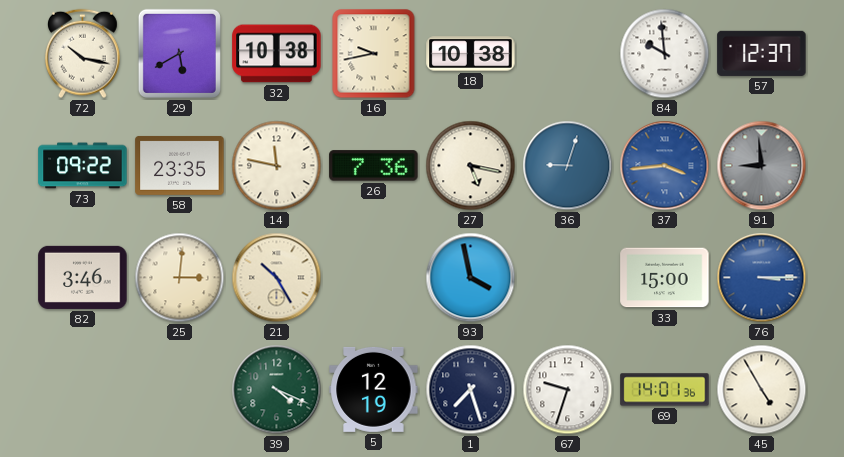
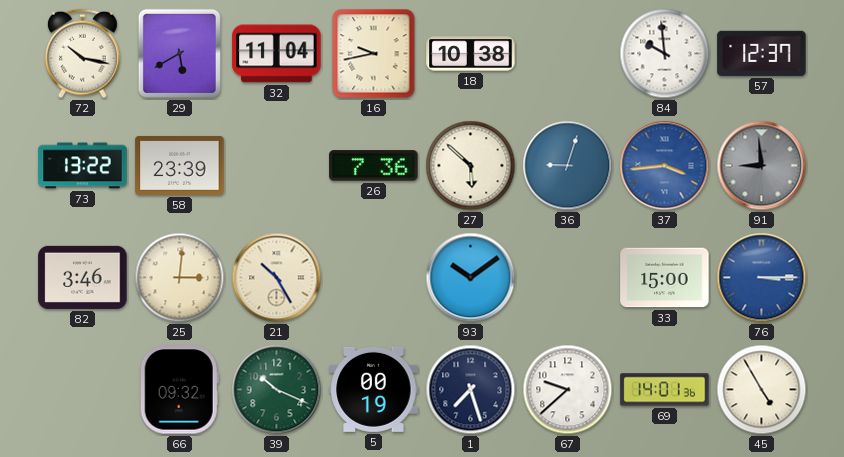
32: 10:38 -> 11:04
73: 09:22 -> 13:22
58: 23:35 -> 23:39
14: 11:47 -> none
27: 5:17 -> 5:52
93: 3:58 -> 10:09
66: none -> 09:32
39: 4:19 -> 10:19
5: 12:19 -> 00:19
67: 9:33 -> 9:38
